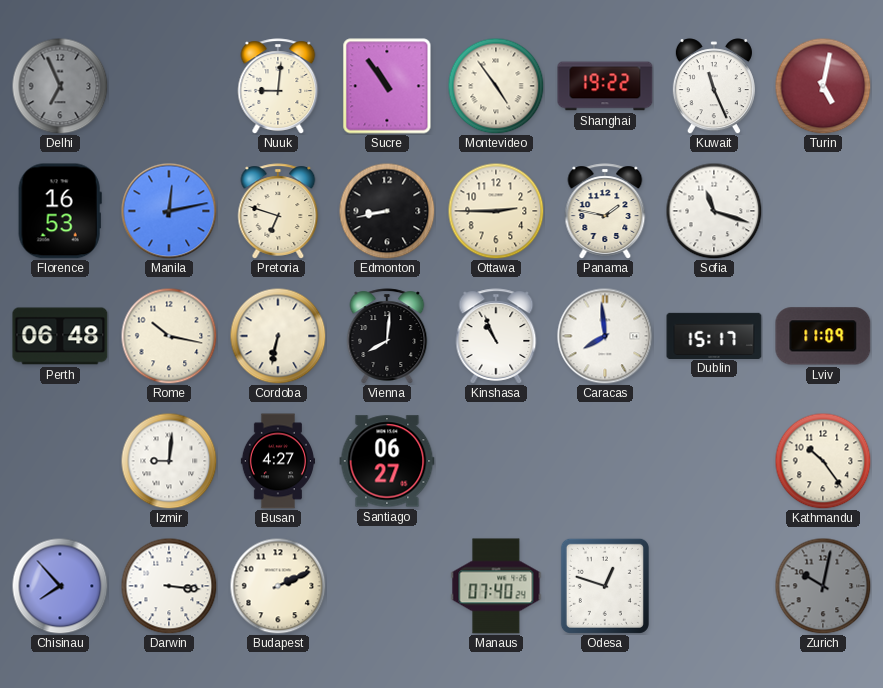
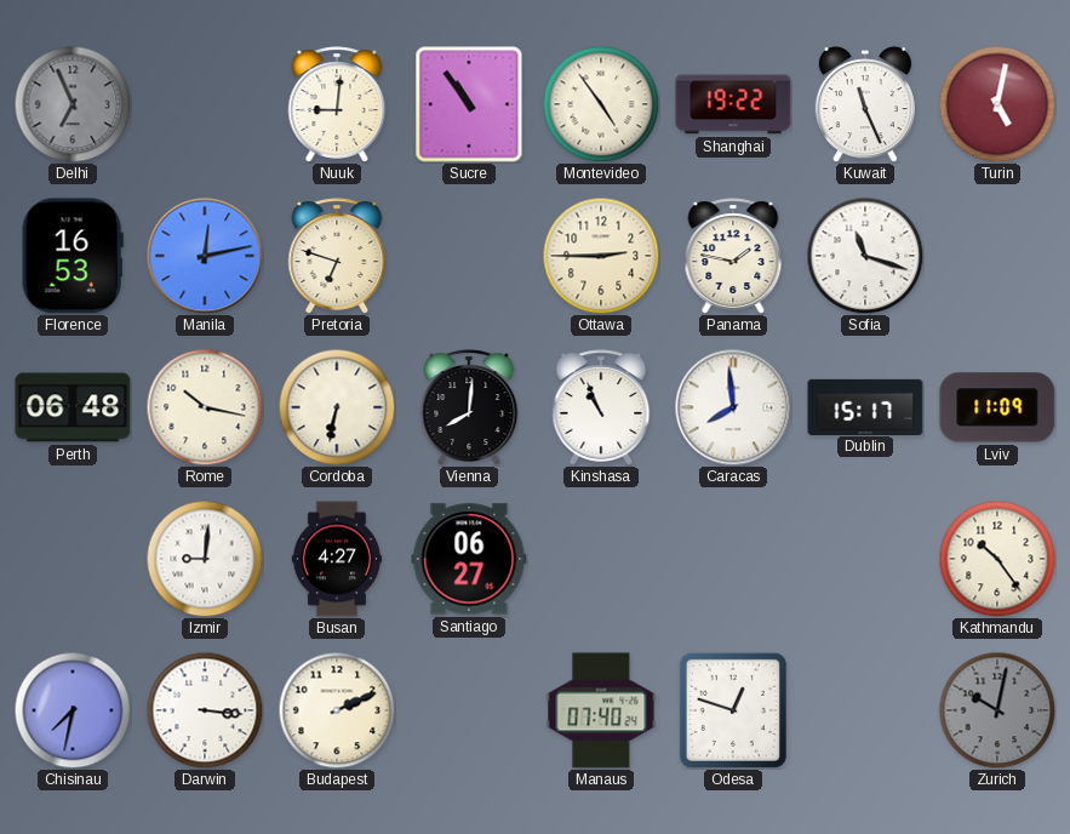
Edmonton: 8:43 -> none
Chisinau: 7:53 -> 7:32
